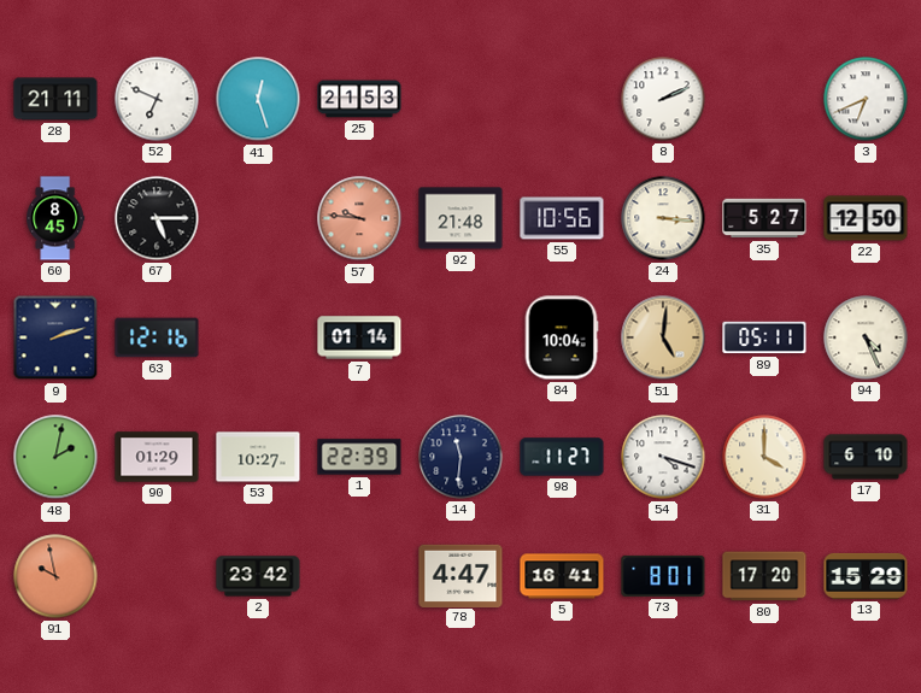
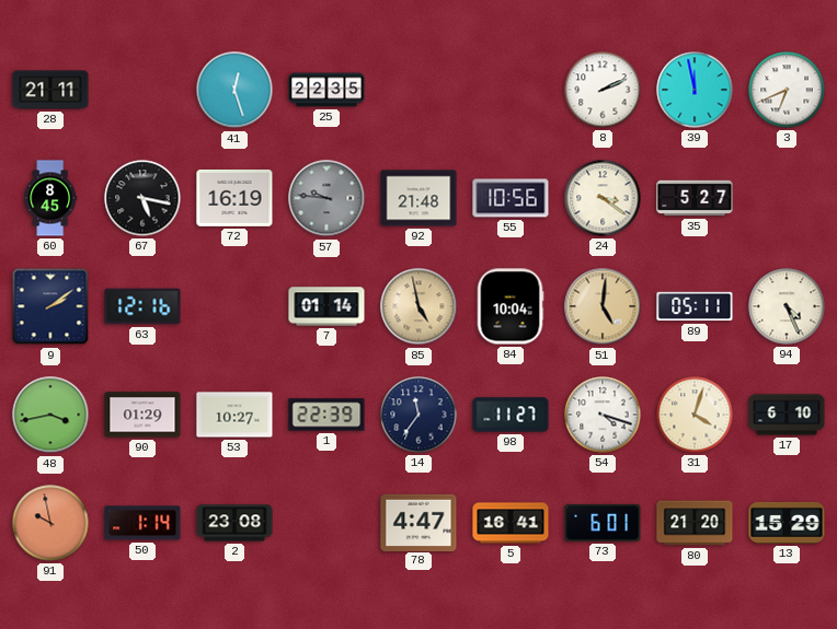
52: 6:49 -> none
25: 21:53 -> 22:35
39: none -> 11:58
67: 5:15 -> 5:17
72: none -> 16:19
57 dial: salmon -> grey
24: 3:16 -> 3:21
22: 12:50 -> none
9: 2:12 -> 2:09
85: none -> 4:58
48: 2:02 -> 3:43
14: 11:31 -> 11:36
31: 4:00 -> 4:03
50: none -> 1:14
2: 23:42 -> 23:08
73: 8:01 -> 6:01
80: 17:20 -> 21:20
